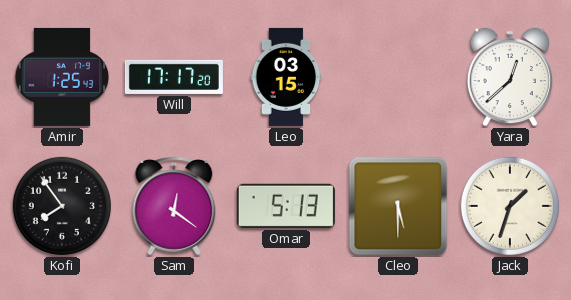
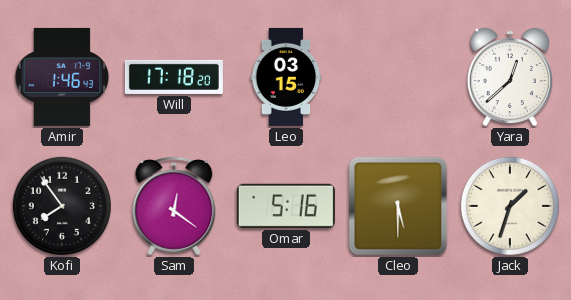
Amir: 1:25 -> 1:46
Will: 17:17 -> 17:18
Omar: 5:13 -> 5:16
